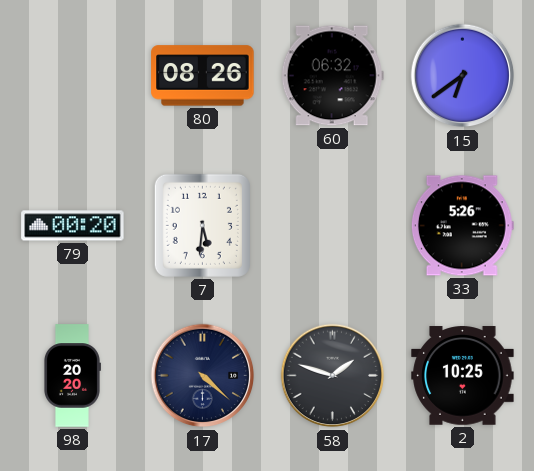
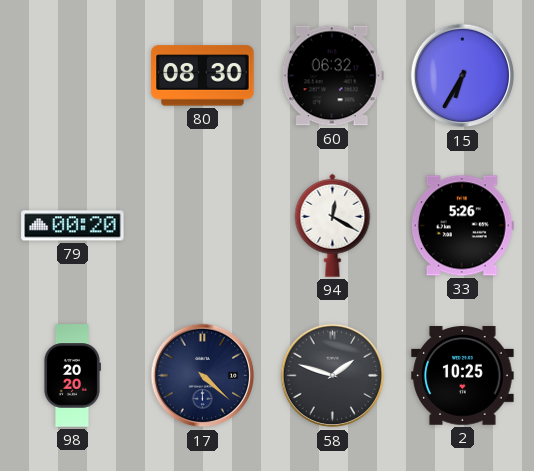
80: 08:26 -> 08:30
15: 6:39 -> 6:35
7: 5:31 -> none
94: none -> 12:20
